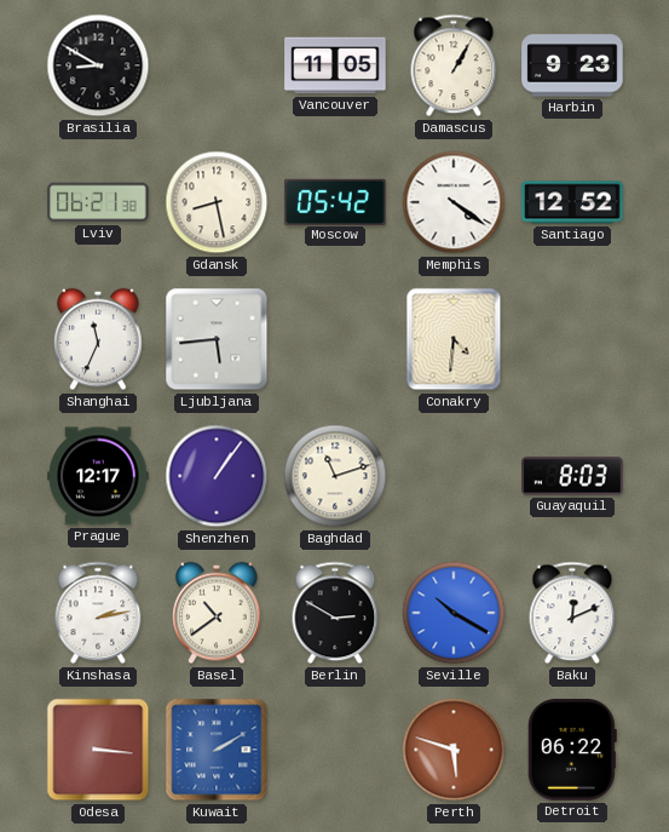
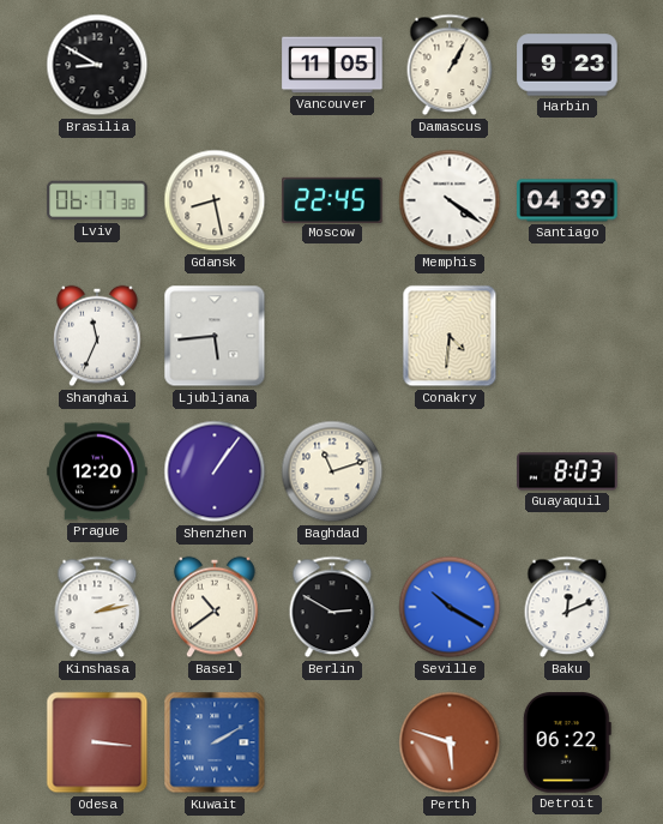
Lviv: 06:21 -> 06:17
Moscow: 05:42 -> 22:45
Santiago: 12:52 -> 04:39
Prague: 12:17 -> 12:20
